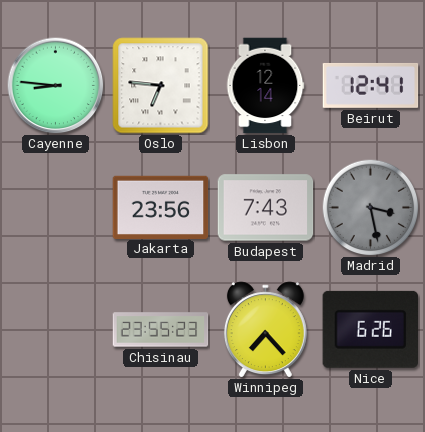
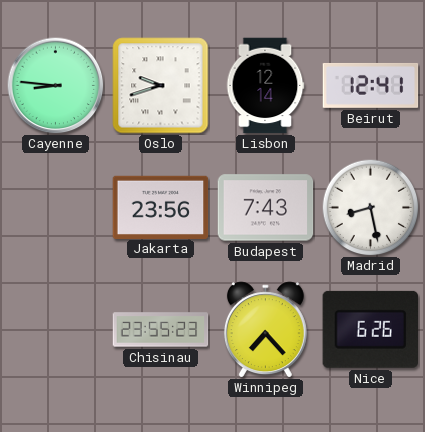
Oslo: 6:46 -> 9:42
Madrid: 3:28 -> 8:28
Madrid dial: grey -> white
